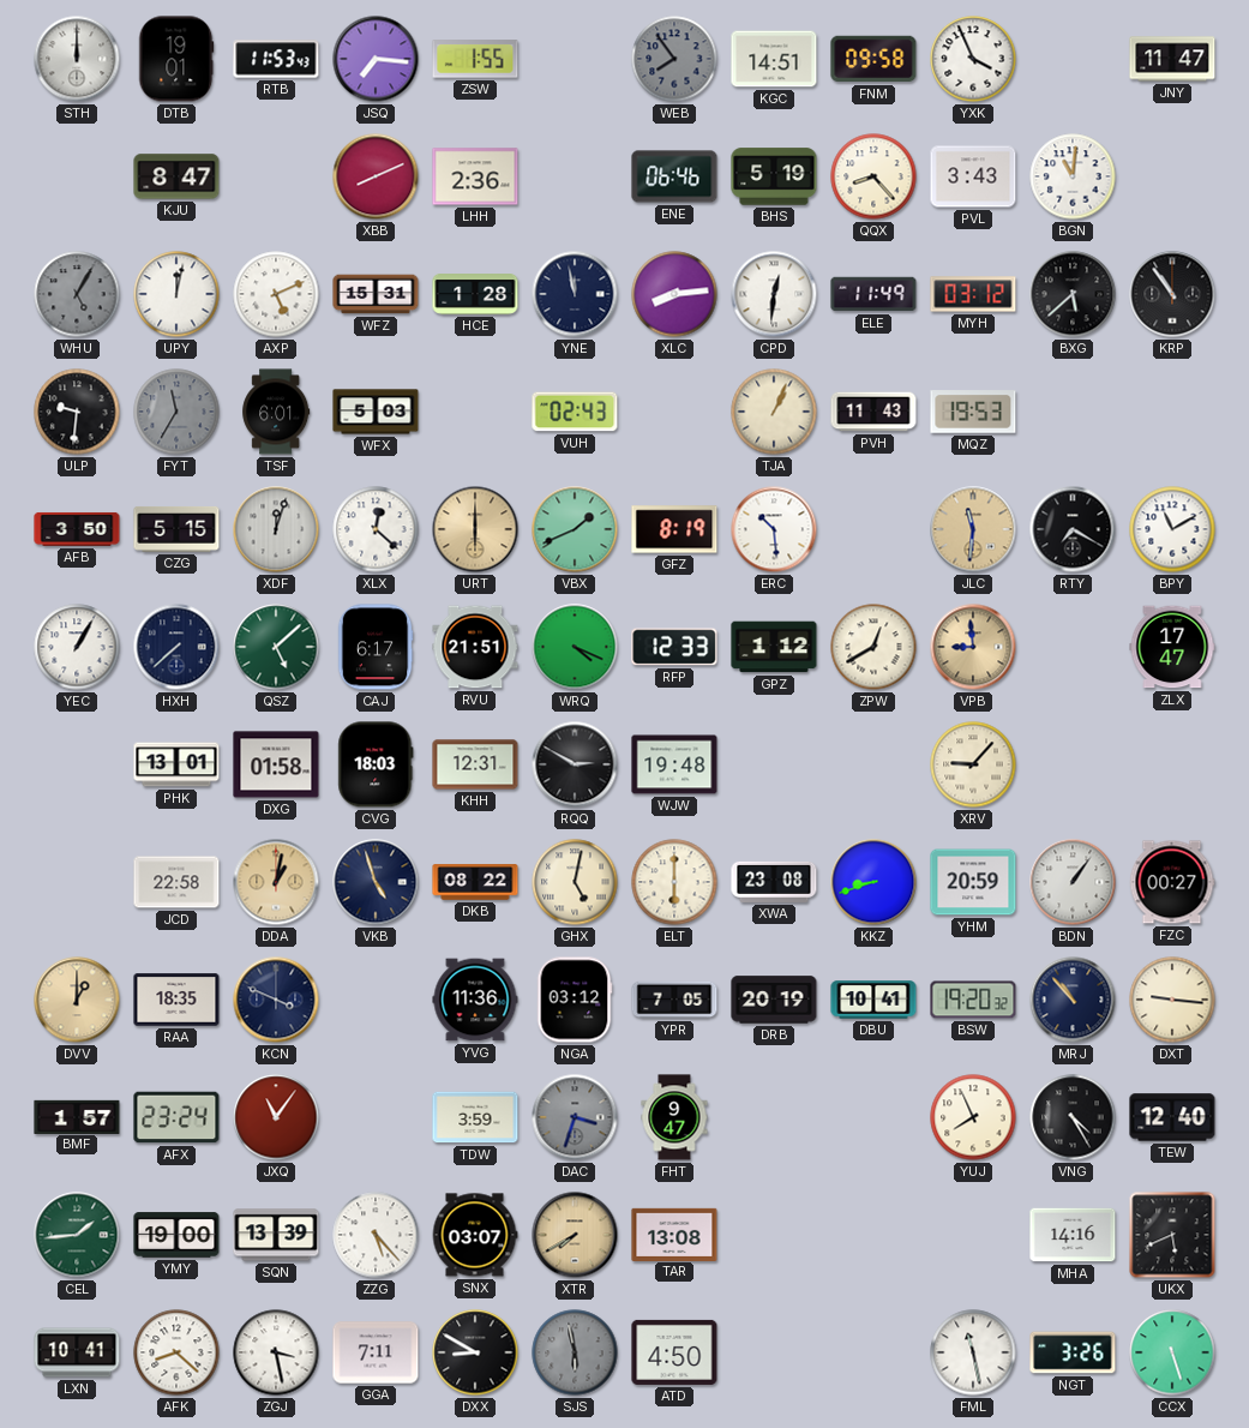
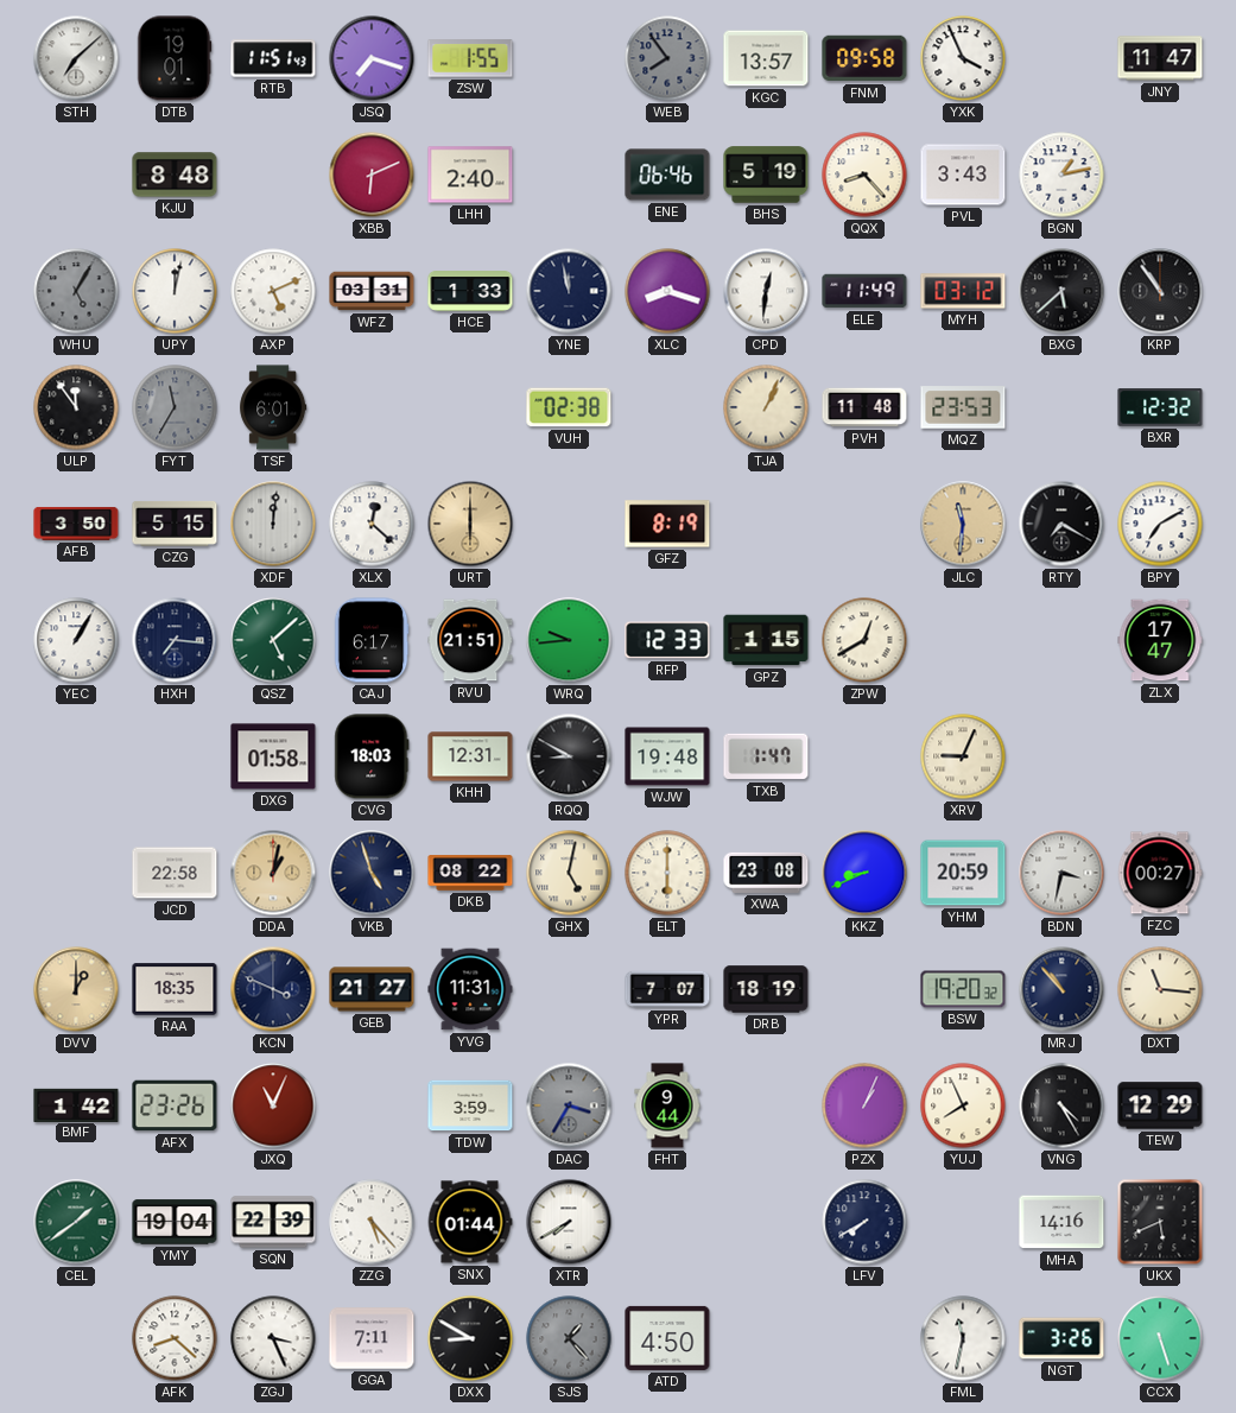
STH: 12:00 -> 7:08
RTB: 11:53 -> 11:51
JSQ: 7:16 -> 7:18
KGC: 14:51 -> 13:57
KJU: 8:47 -> 8:48
XBB: 8:11 -> 6:11
LHH: 2:36 -> 2:40
BGN: 11:01 -> 1:13
WFZ: 15:31 -> 03:31
HCE: 1:28 -> 1:33
XLC: 8:14 -> 8:18
ULP: 9:31 -> 11:54
WFX: 5:03 -> none
VUH: 02:43 -> 02:38
PVH: 11:43 -> 11:48
MQZ: 19:53 -> 23:53
BXR: none -> 12:32
XDF: 12:03 -> 12:01
VBX: 1:41 -> none
ERC: 10:29 -> none
BPY: 11:10 -> 7:10
HXH: 7:38 -> 7:16
WRQ: 4:19 -> 9:44
GPZ: 1:12 -> 1:15
VPB: 8:59 -> none
PHK: 13:01 -> none
RQQ: 2:50 -> 8:50
TXB: none -> 1:47
XRV: 9:07 -> 9:04
KKZ: 8:42 -> 8:41
BDN: 1:06 -> 3:32
GEB: none -> 21:27
YVG: 11:36 -> 11:31
NGA: 03:12 -> none
YPR: 7:05 -> 7:07
DRB: 20:19 -> 18:19
DBU: 10:41 -> none
DXT: 9:16 -> 11:16
BMF: 1:57 -> 1:42
AFX: 23:24 -> 23:26
JXQ: 11:06 -> 11:04
DAC: 3:33 -> 3:35
FHT: 9:47 -> 9:44
PZX: none -> 1:04
TEW: 12:40 -> 12:29
CEL: 1:44 -> 1:39
YMY: 19:00 -> 19:04
SQN: 13:39 -> 22:39
SNX: 03:07 -> 01:44
XTR dial: champagne -> white
TAR: 13:08 -> none
LFV: none -> 7:40
LXN: 10:41 -> none
ZGJ: 3:28 -> 3:26
SJS: 5:58 -> 1:23
FML: 11:28 -> 11:32
